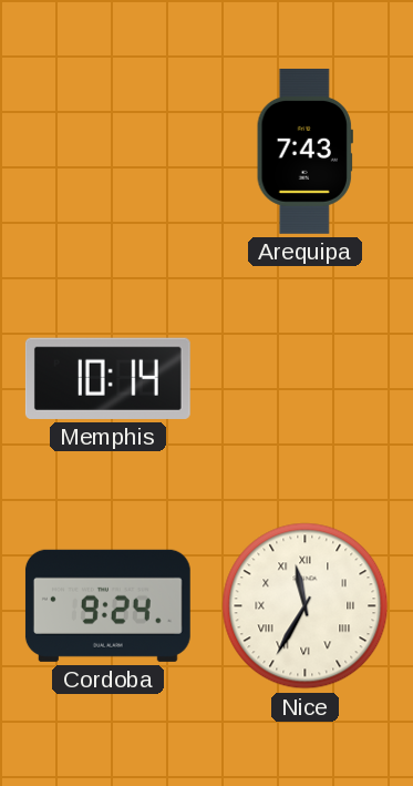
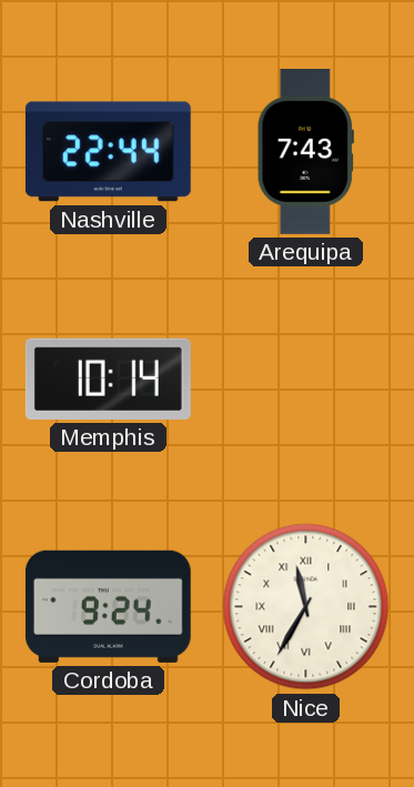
Nashville: none -> 22:44
